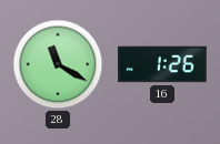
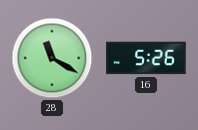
16: 1:26 -> 5:26
